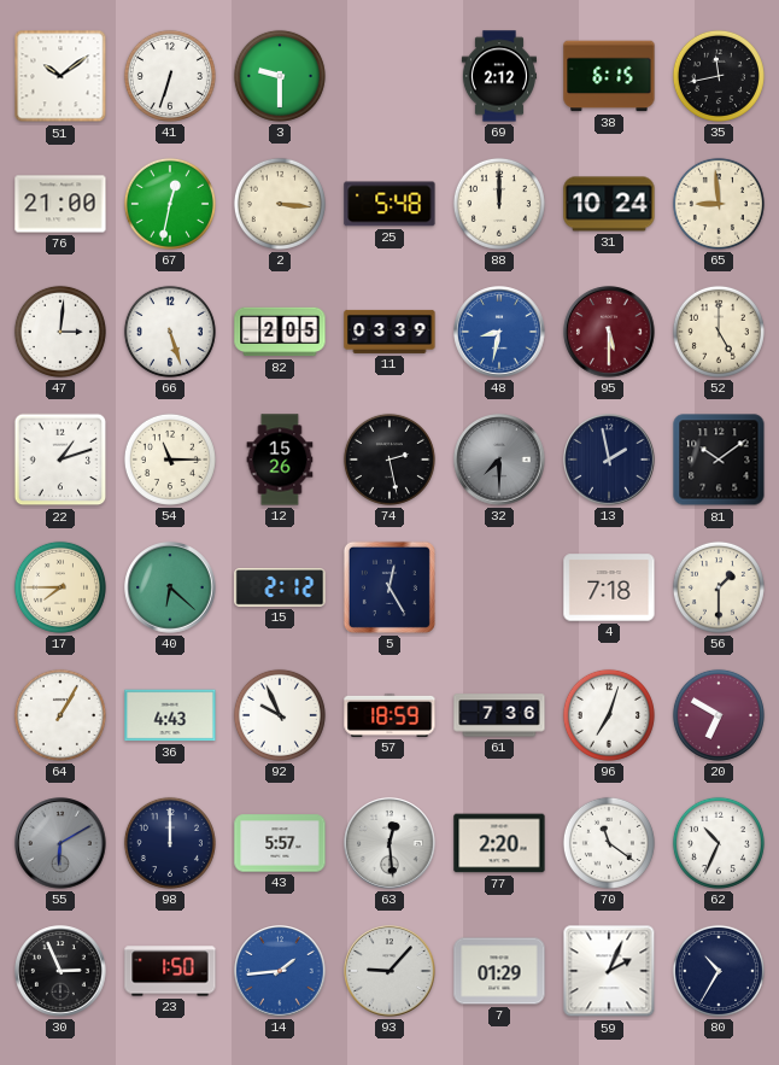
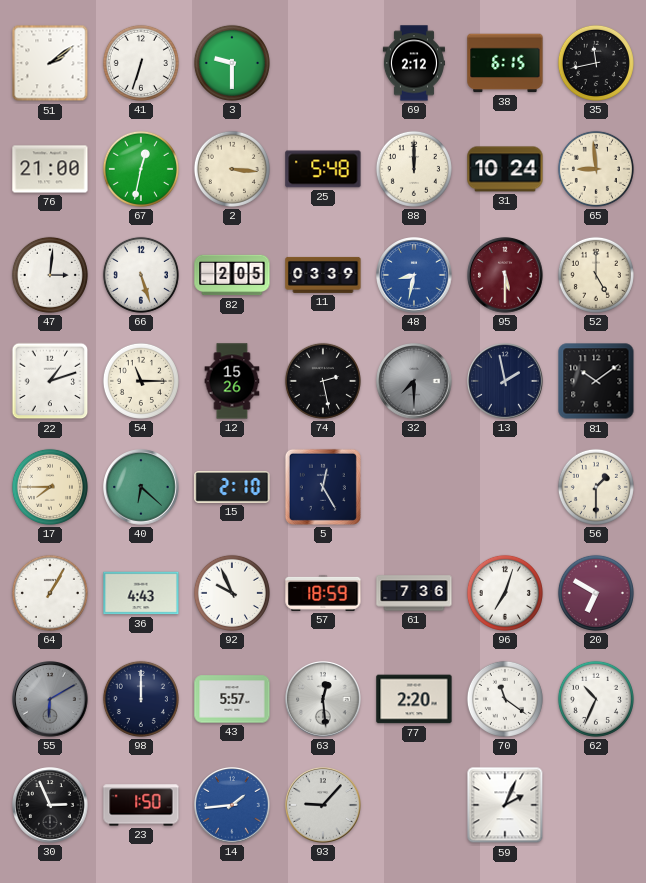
51: 10:09 -> 2:09
15: 2:12 -> 2:10
4: 7:18 -> none
7: 01:29 -> none
80: 10:35 -> none
